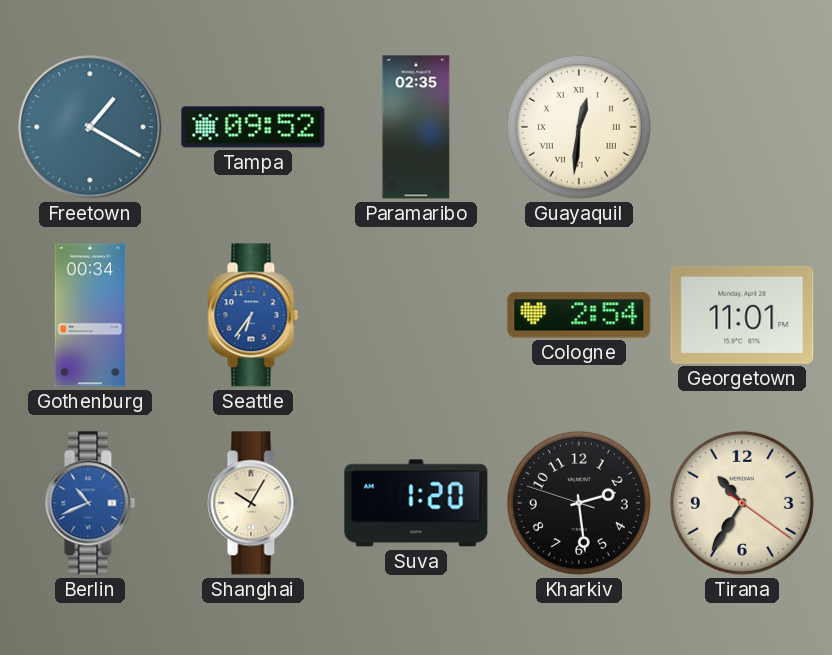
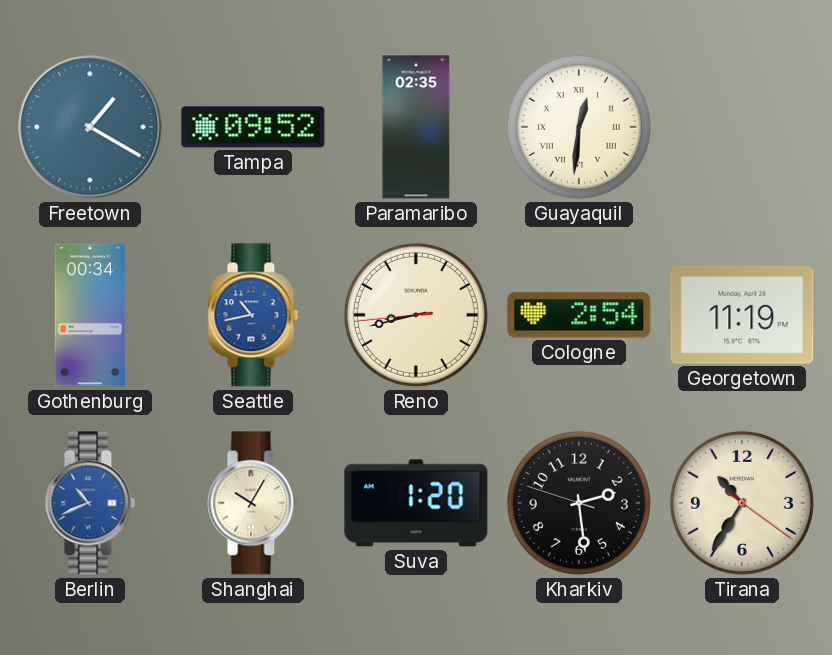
Seattle: 6:36 -> 10:43
Reno: none -> 8:42
Georgetown: 11:01 -> 11:19
